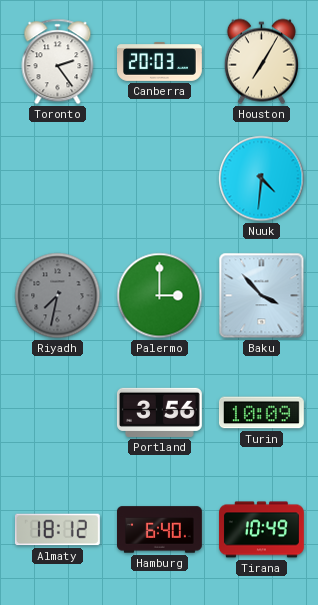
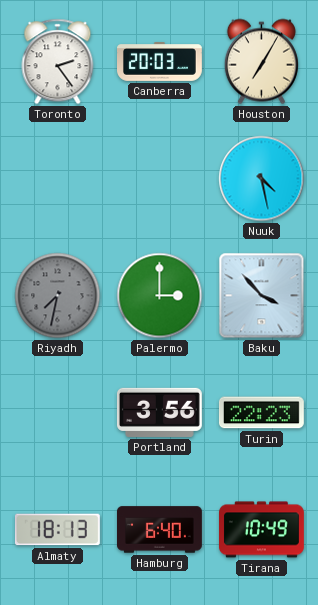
Nuuk: 4:31 -> 4:28
Turin: 10:09 -> 22:23
Almaty: 18:12 -> 18:13
